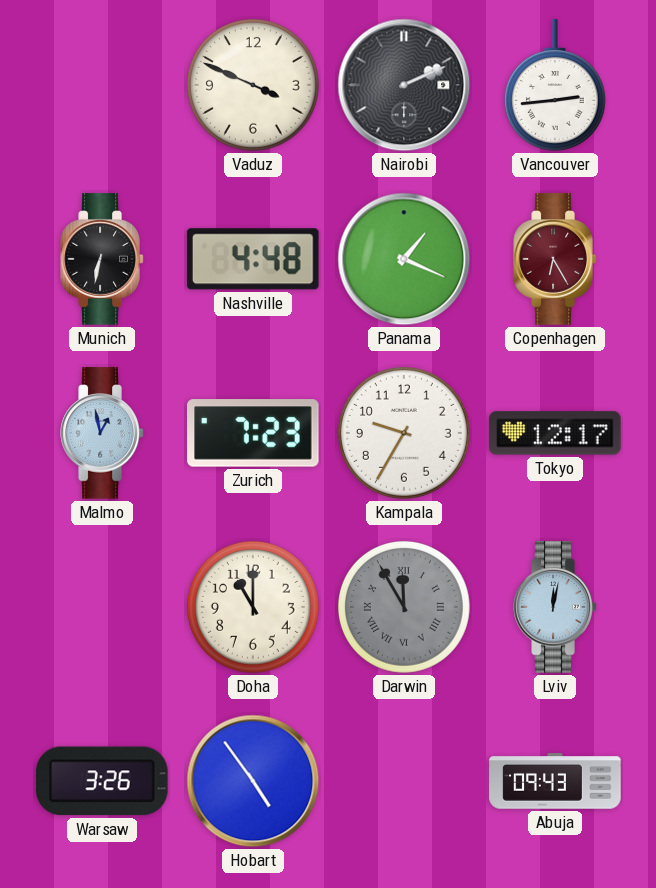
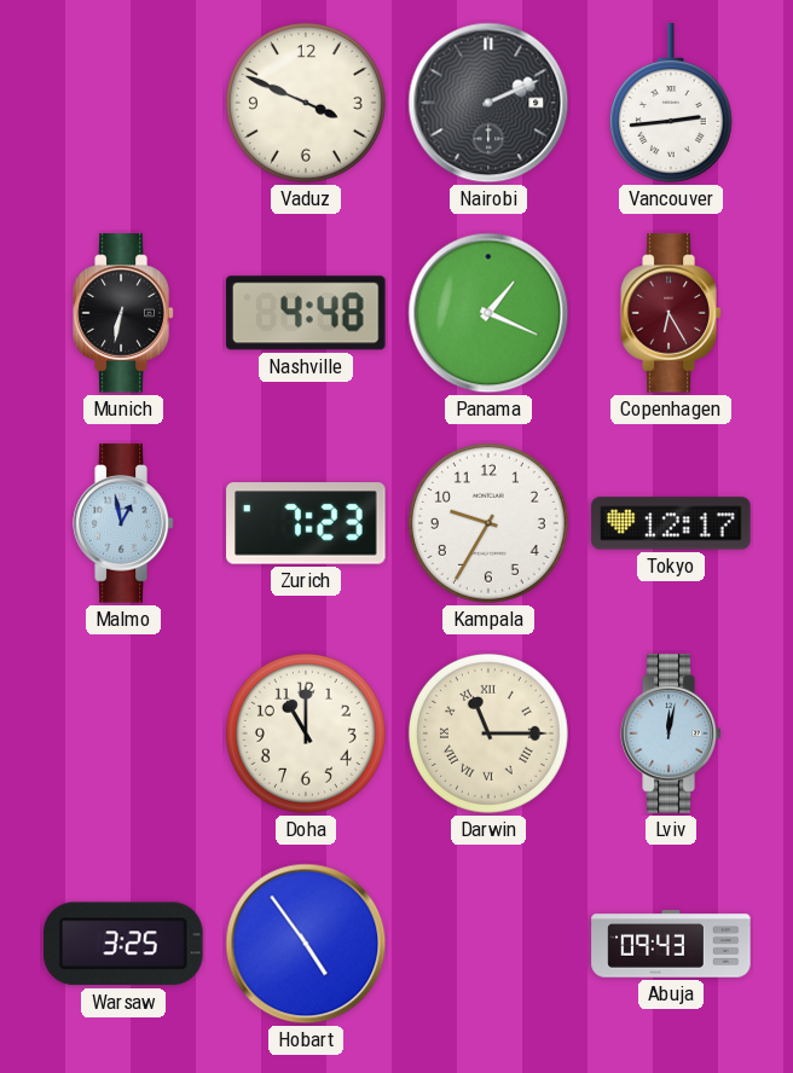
Darwin: 11:55 -> 11:15
Darwin dial: grey -> cream
Warsaw: 3:26 -> 3:25
